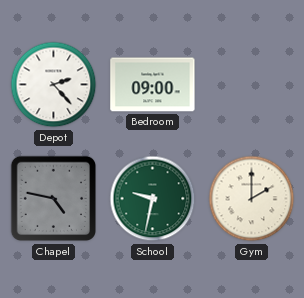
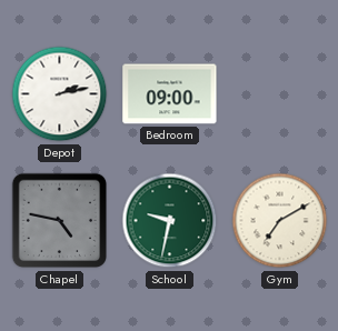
Depot: 2:23 -> 2:13
Gym: 2:00 -> 7:10
